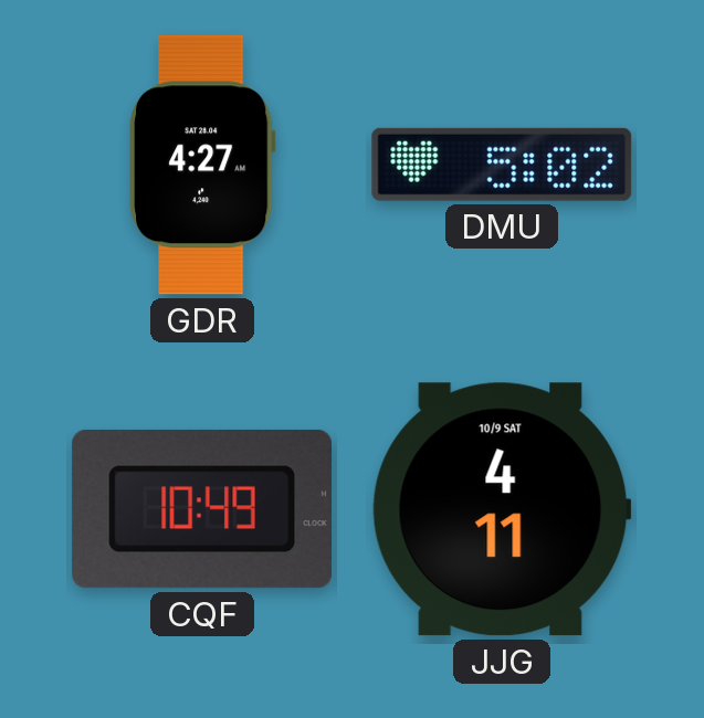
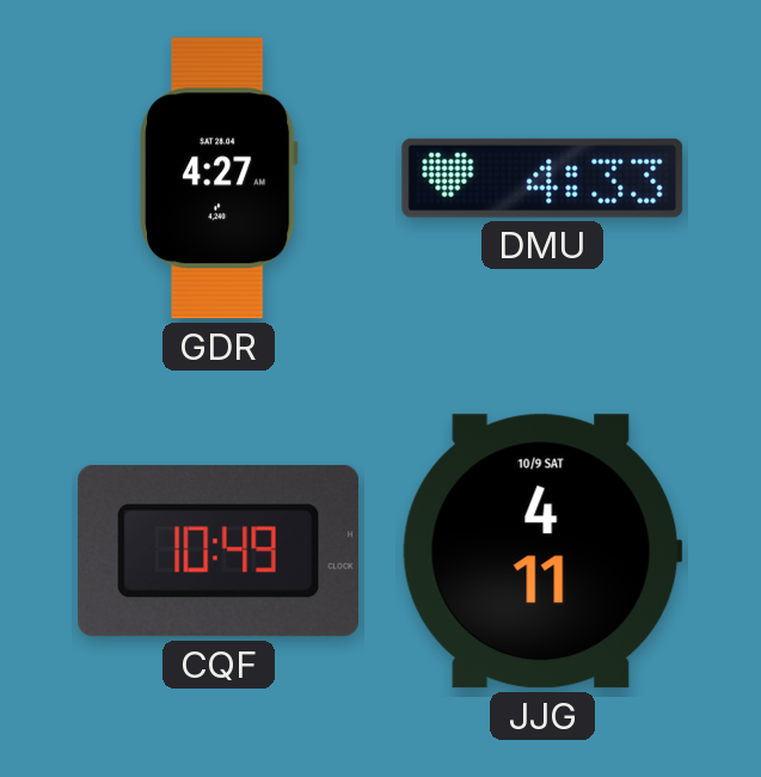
DMU: 5:02 -> 4:33
